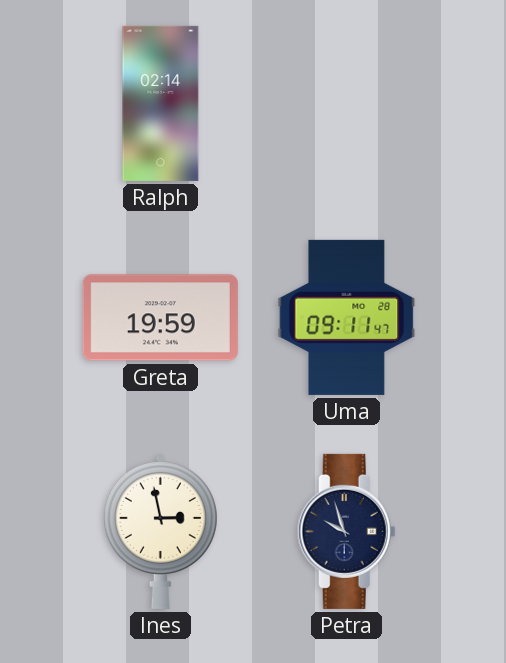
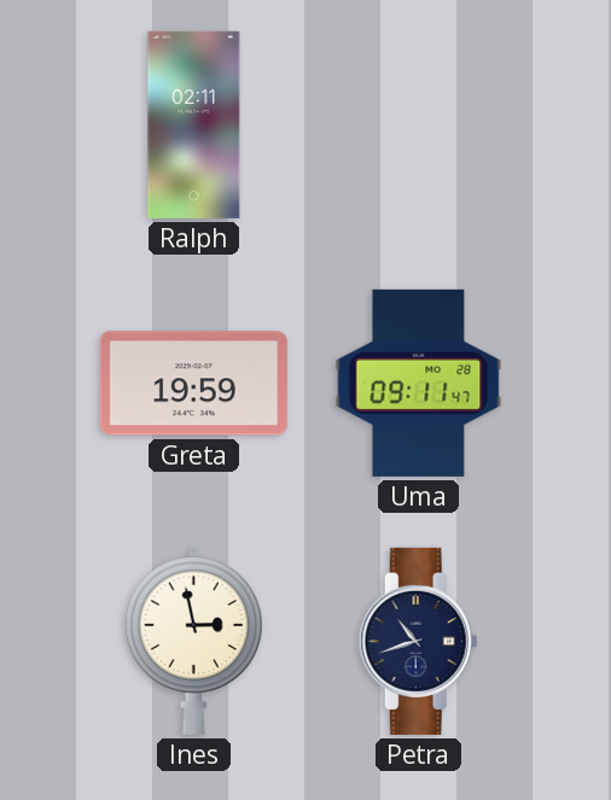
Ralph: 02:14 -> 02:11
Petra: 9:57 -> 10:42
